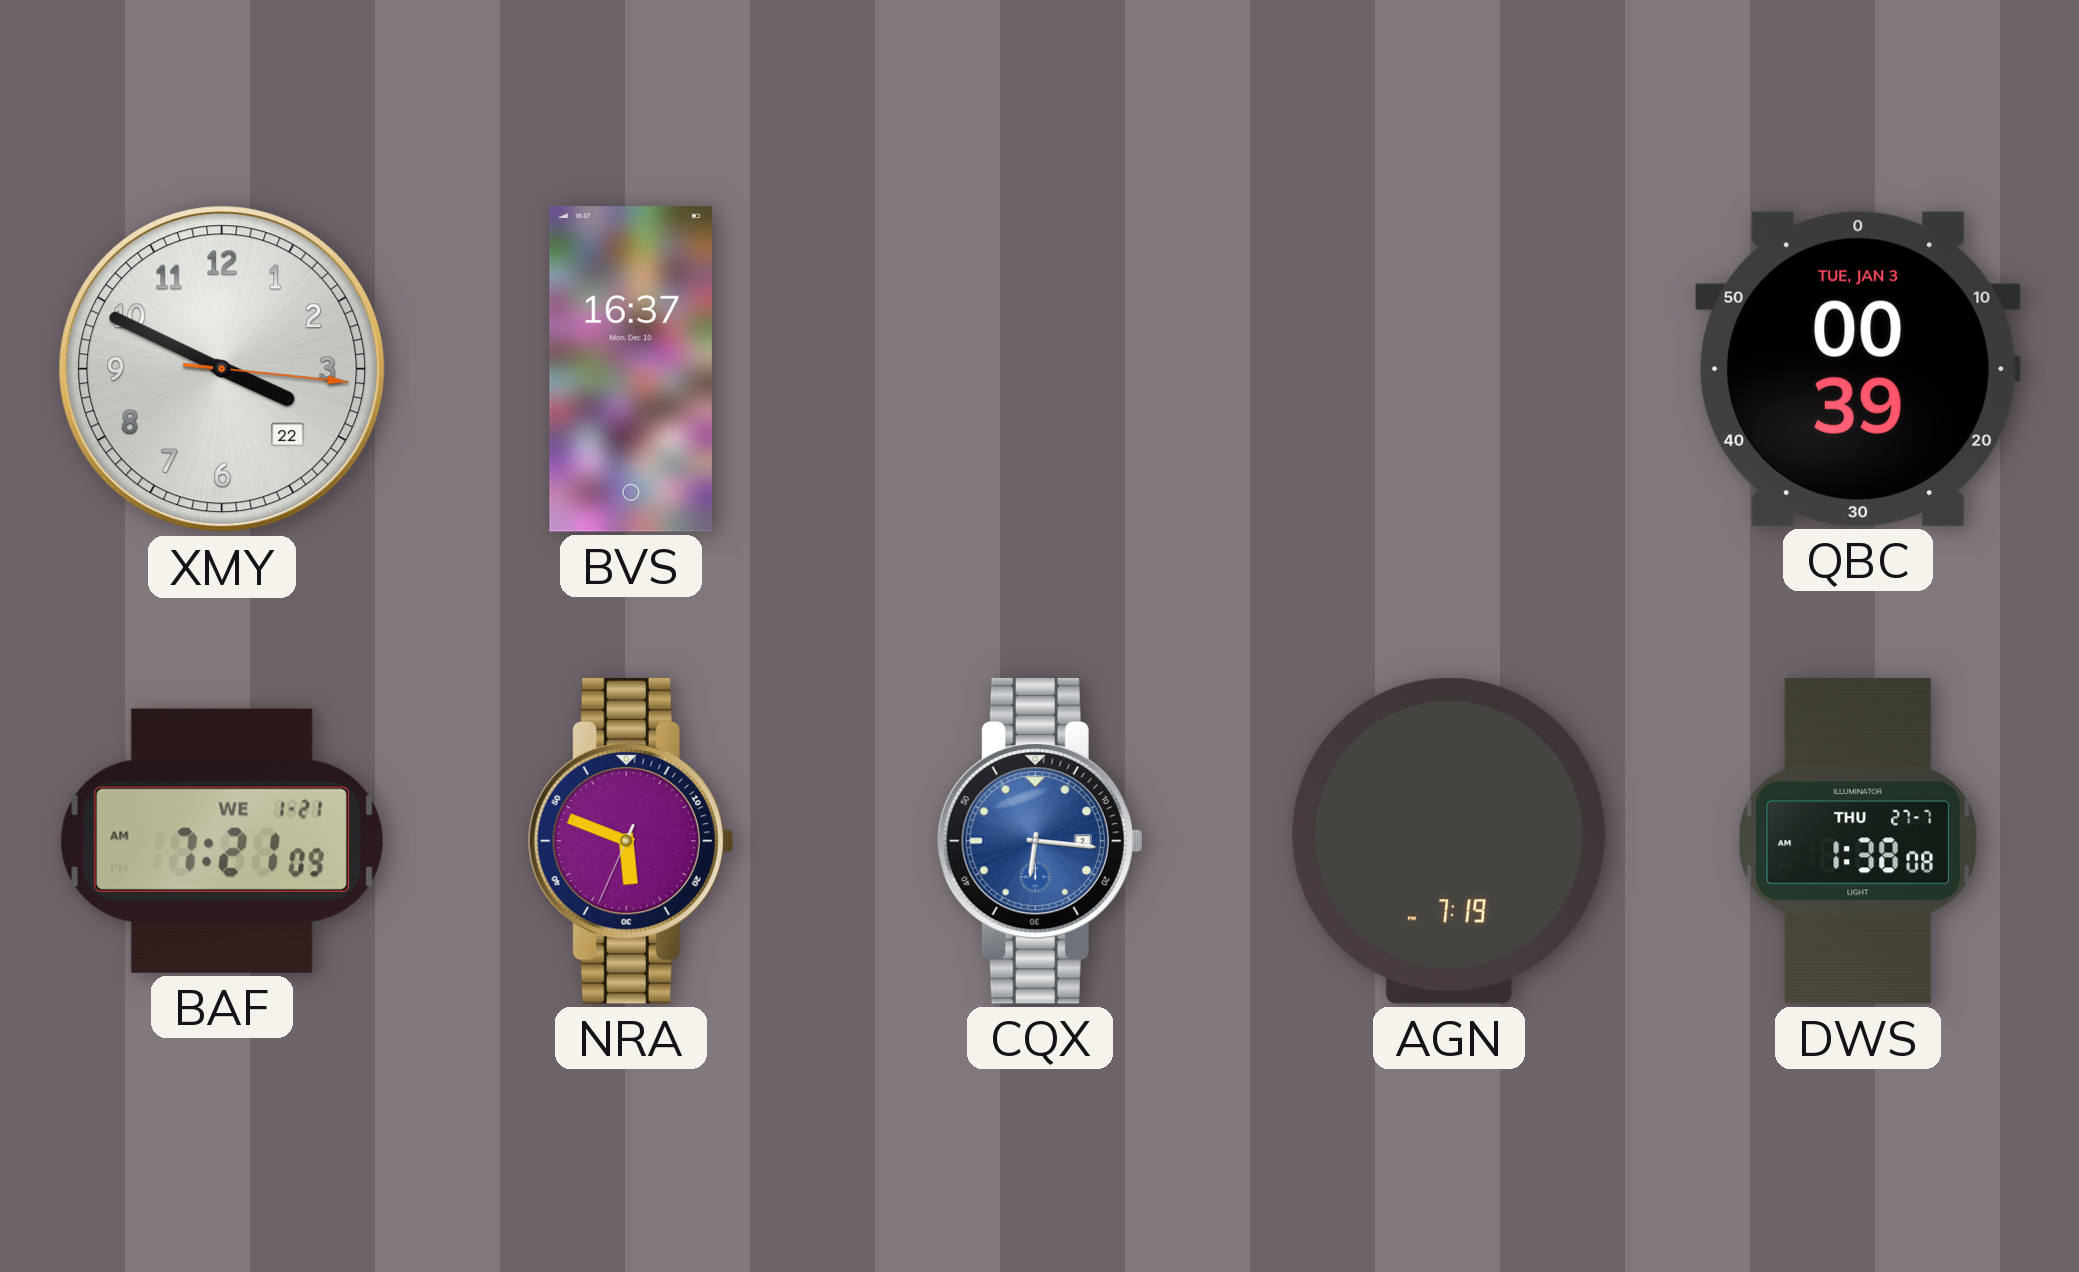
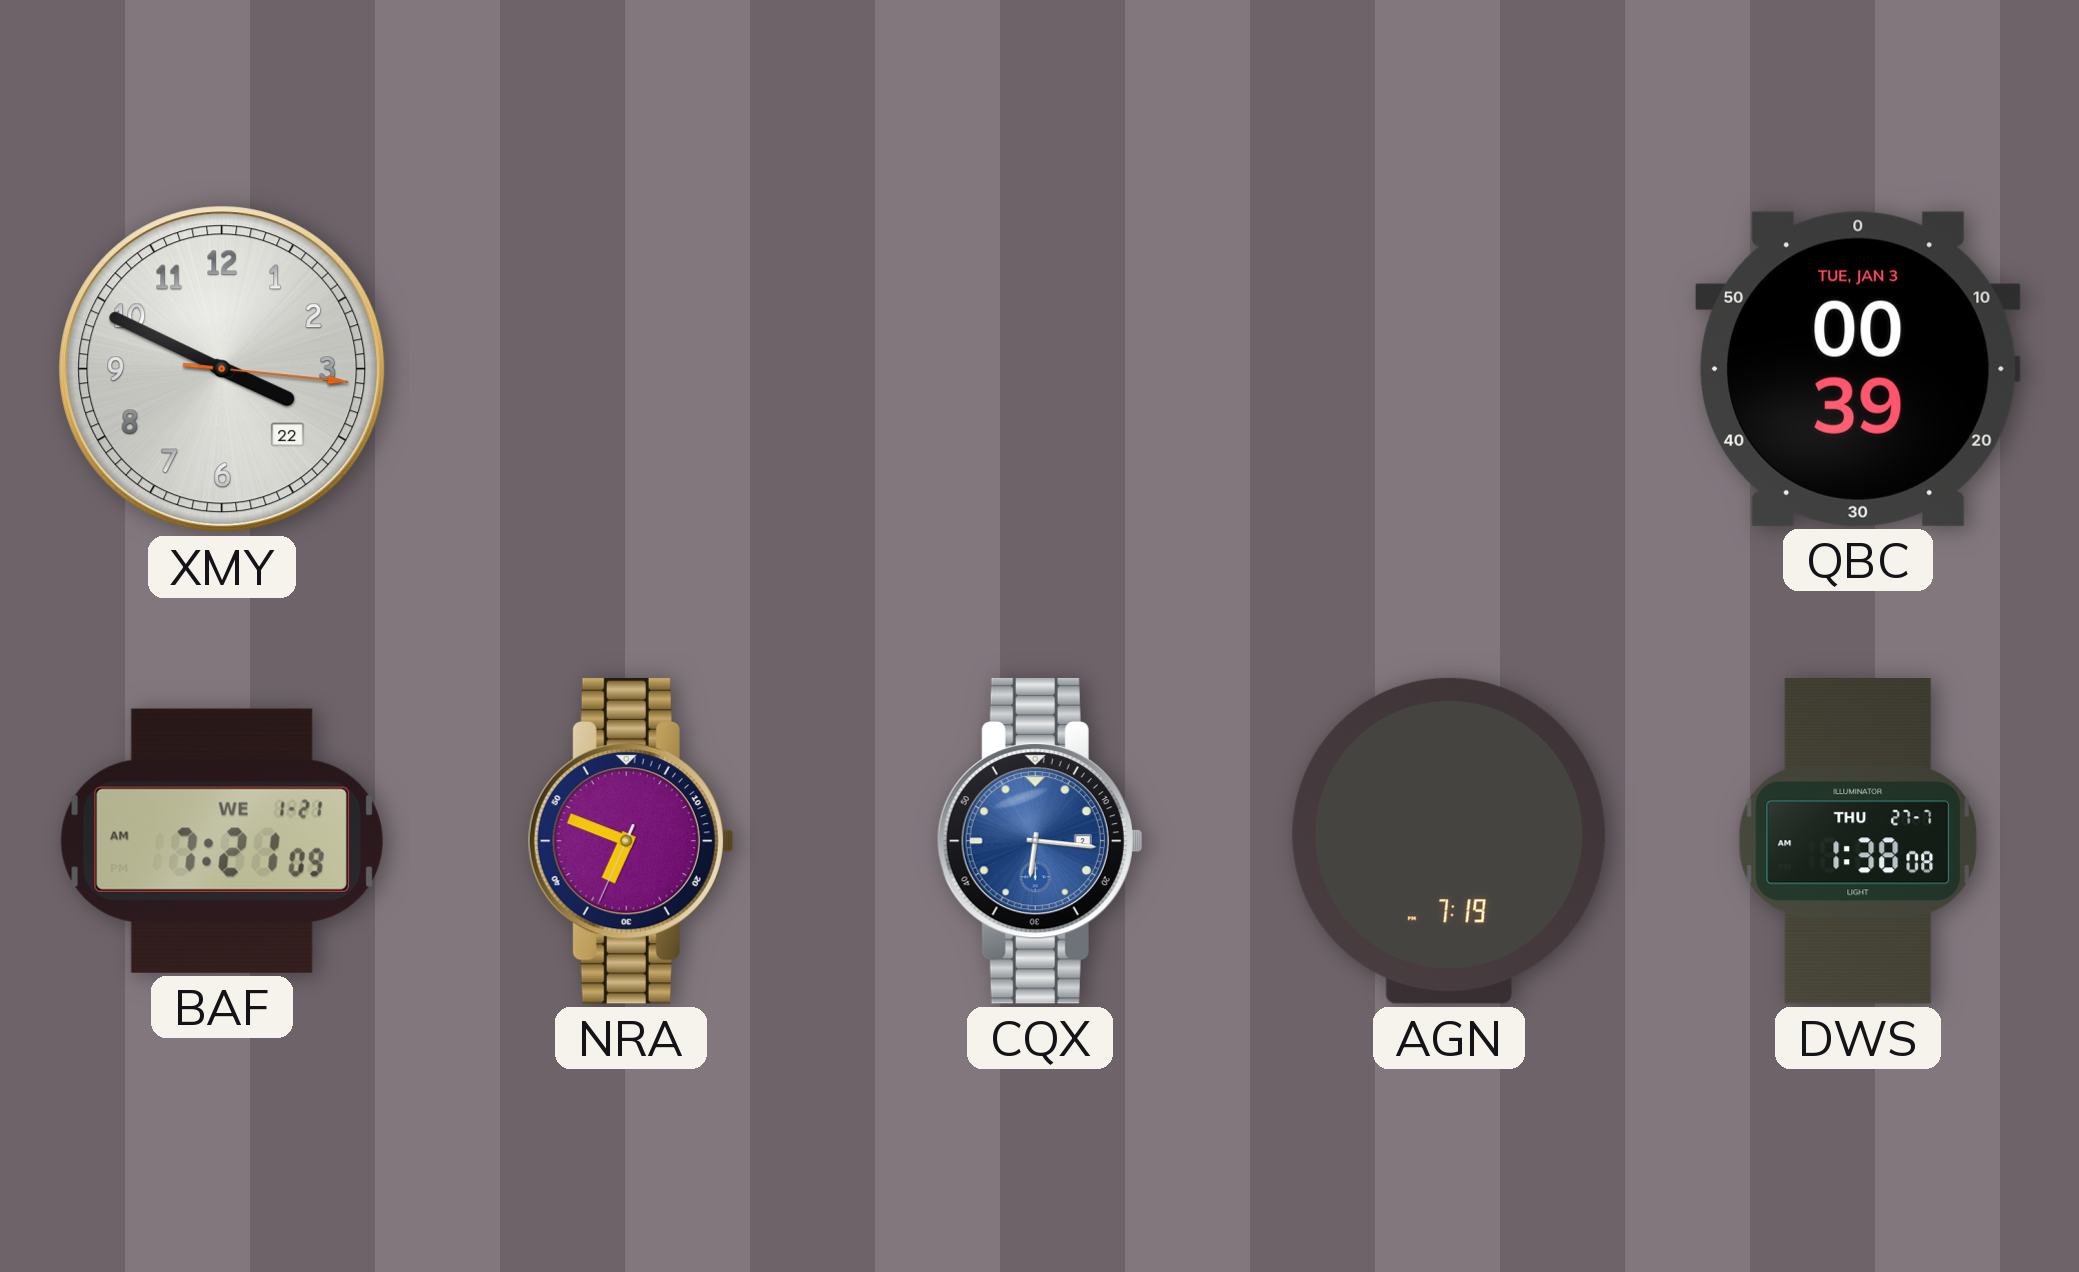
BVS: 16:37 -> none
NRA: 5:48 -> 6:48
